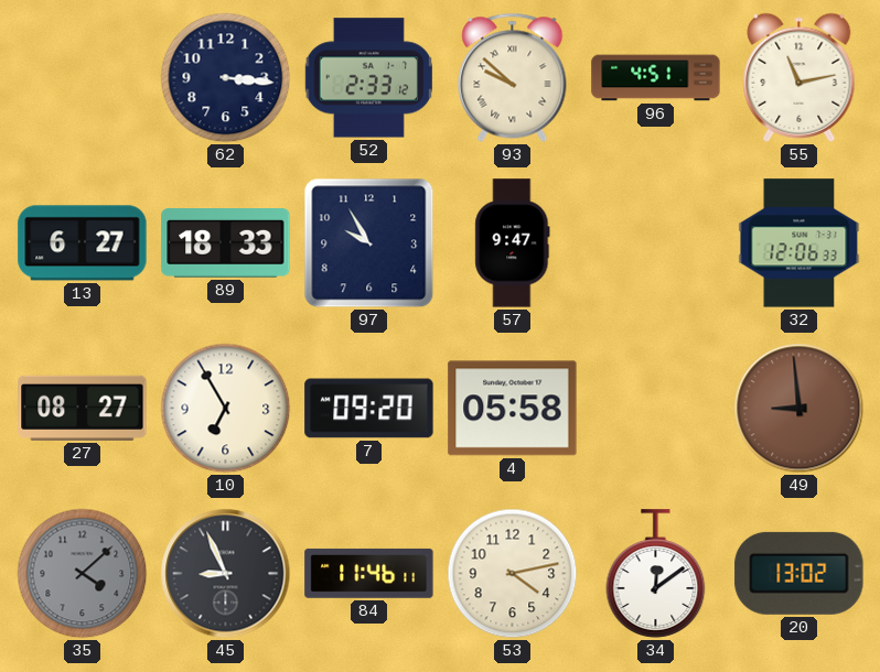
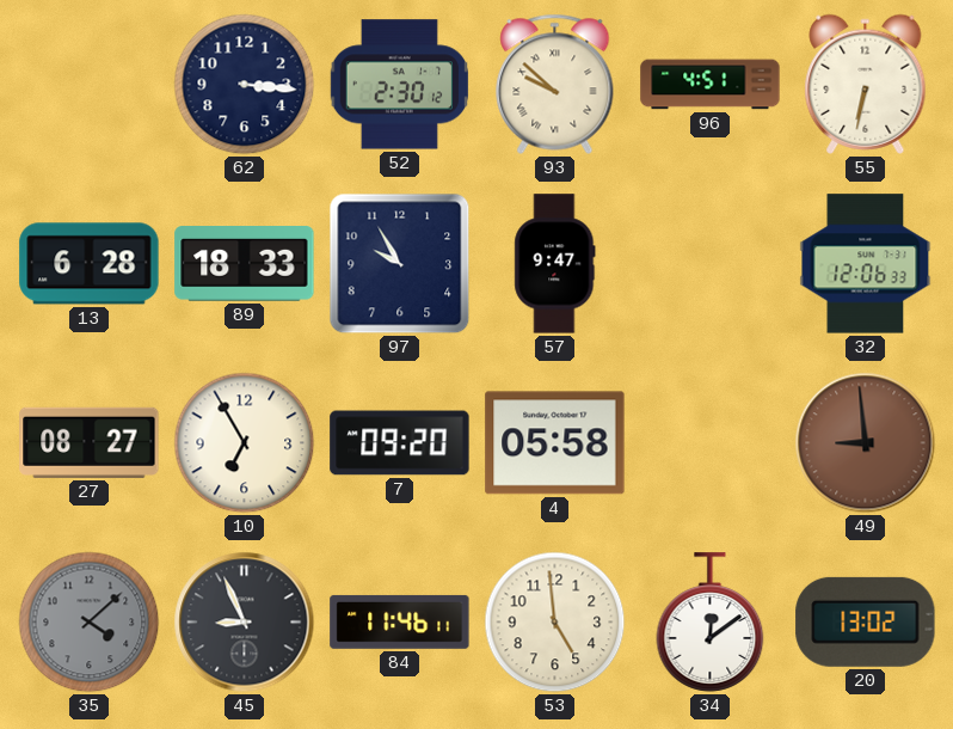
52: 2:33 -> 2:30
55: 11:13 -> 6:32
13: 6:27 -> 6:28
53: 4:13 -> 4:59
